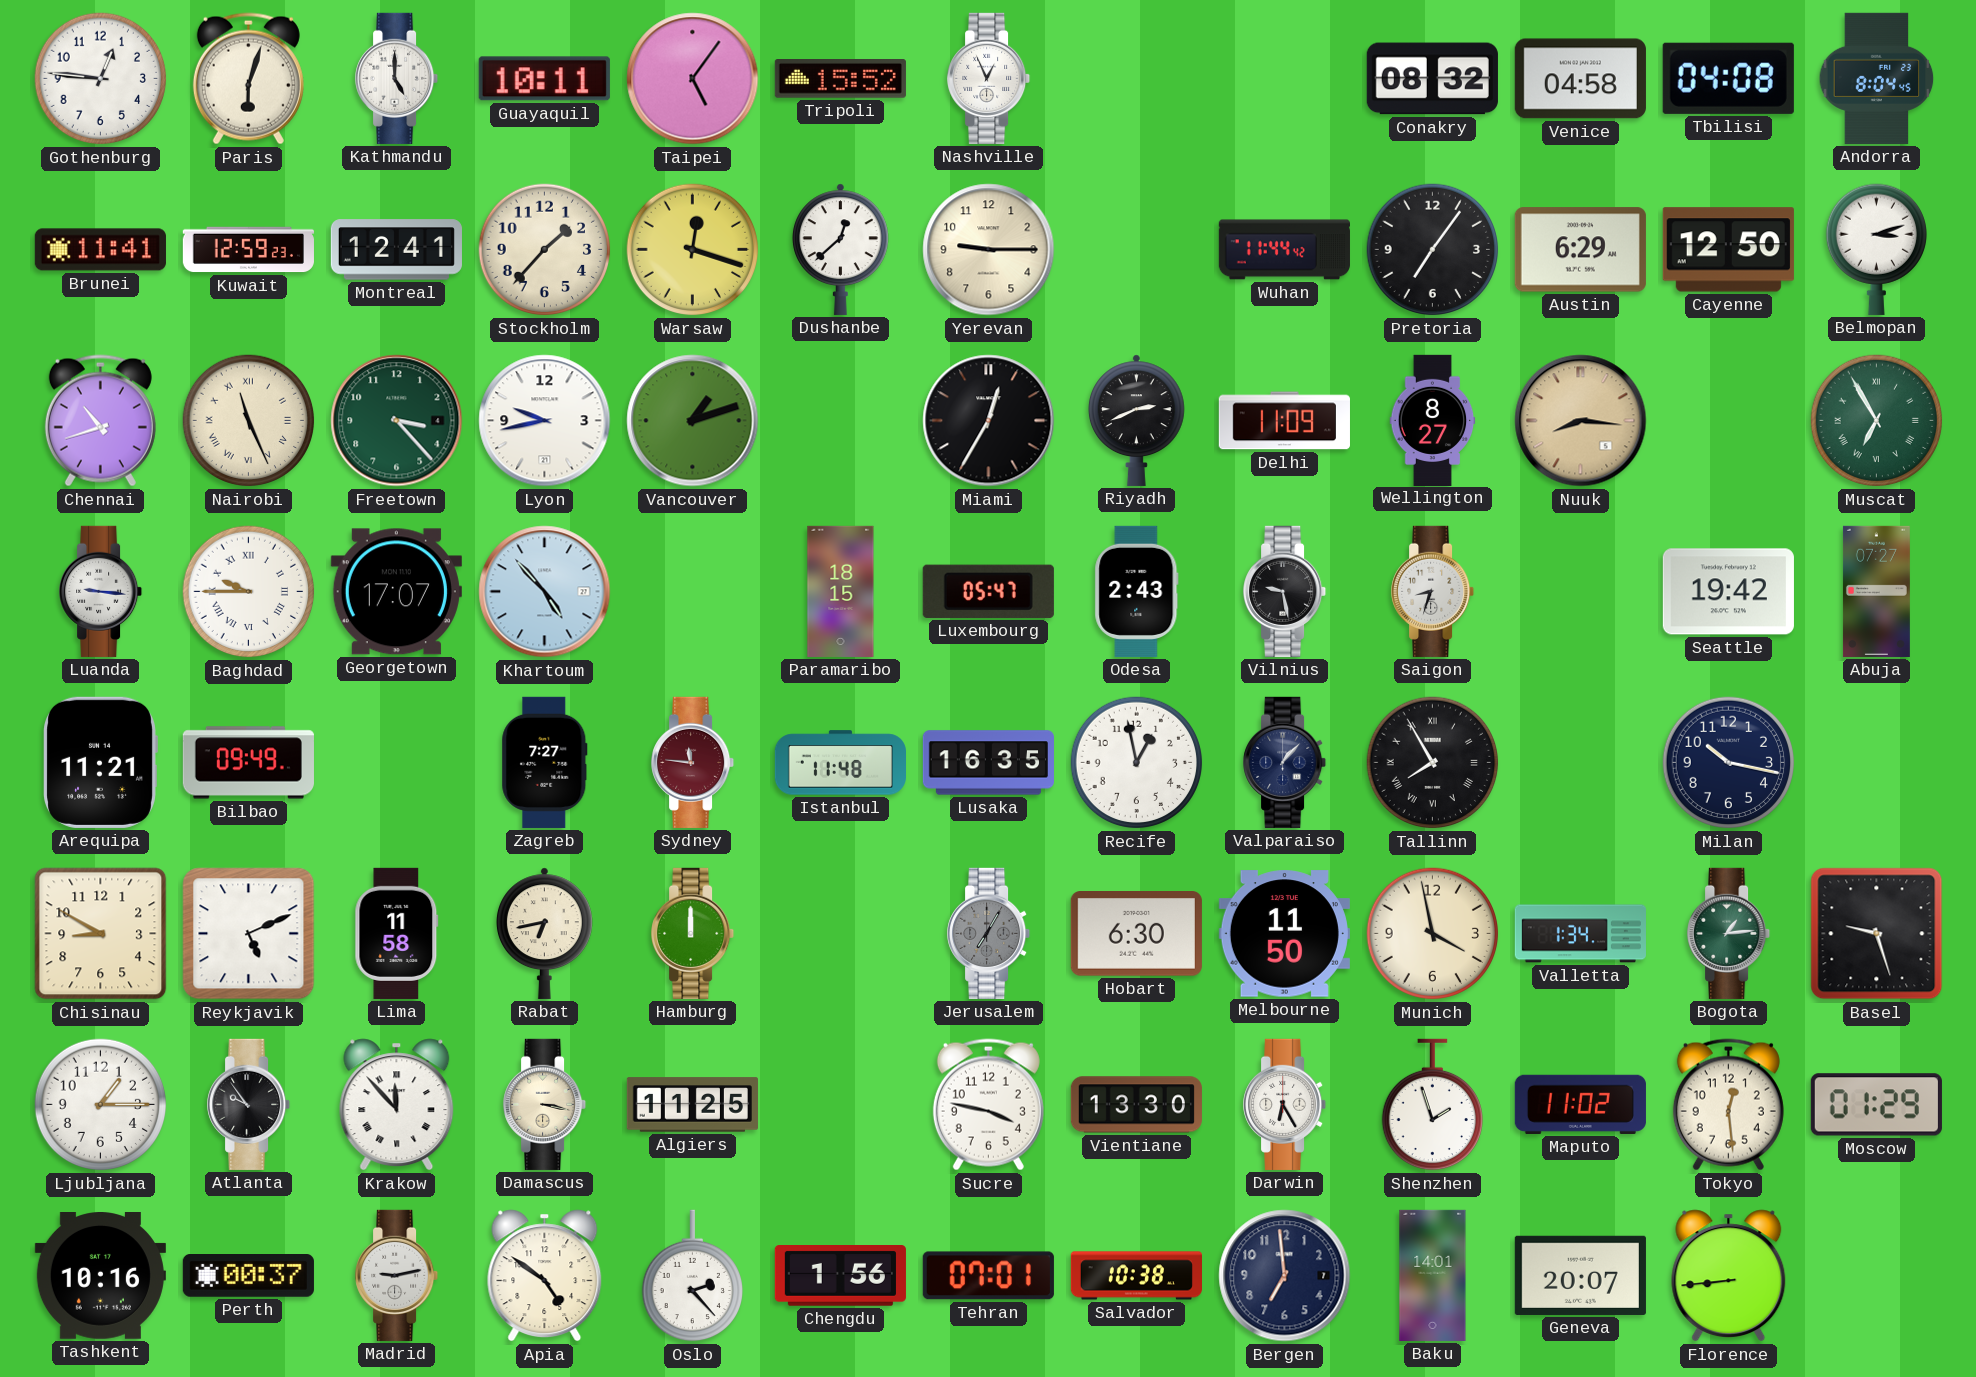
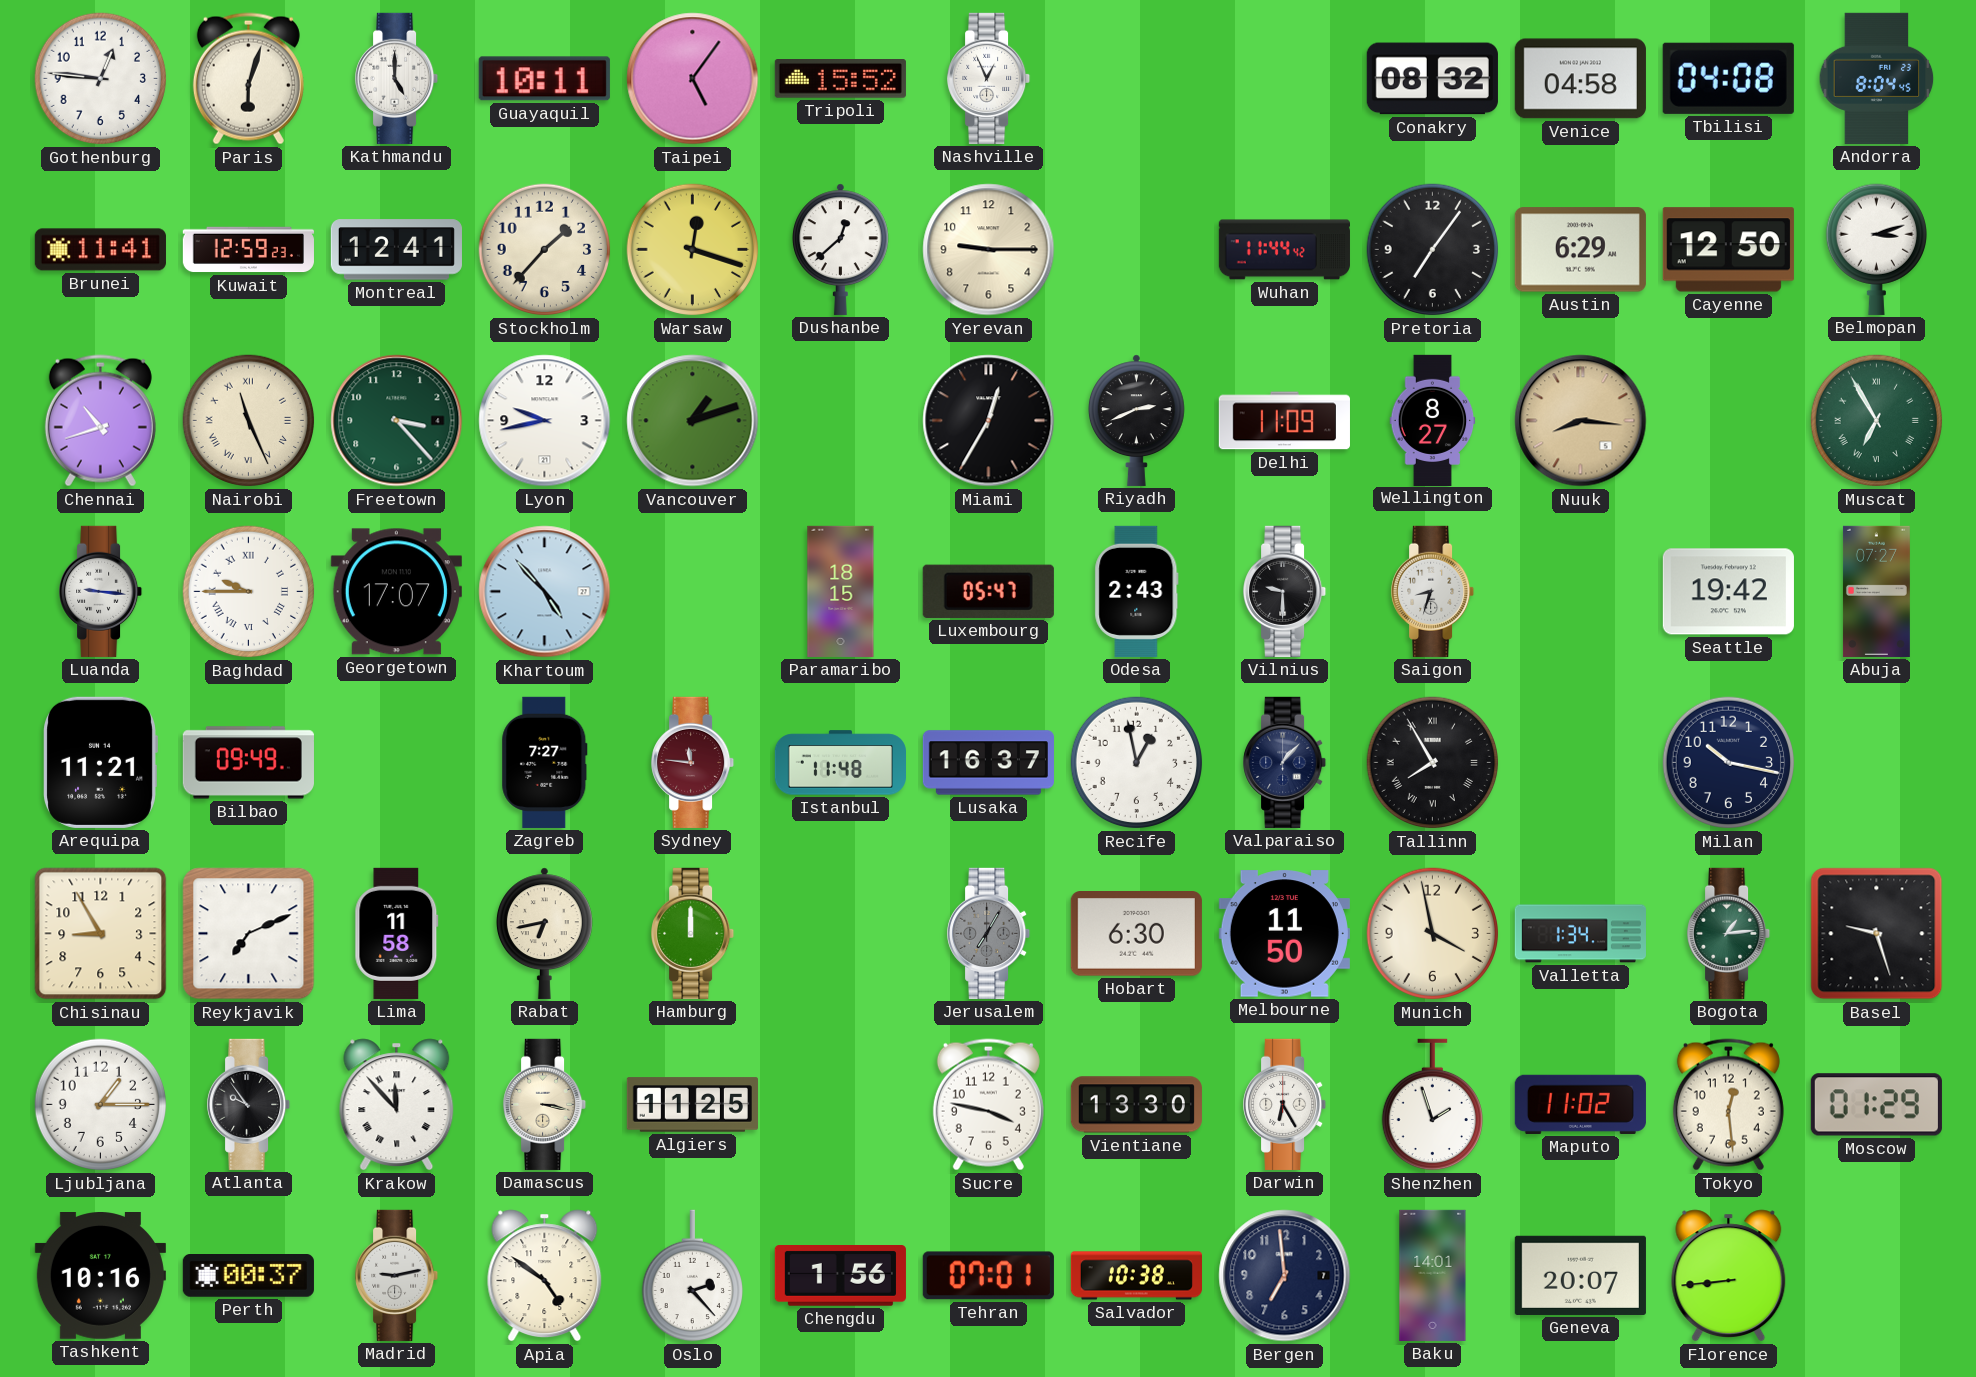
Vilnius: 9:28 -> 9:30
Lusaka: 16:35 -> 16:37
Chisinau: 8:50 -> 8:55
Reykjavik: 5:11 -> 7:11
